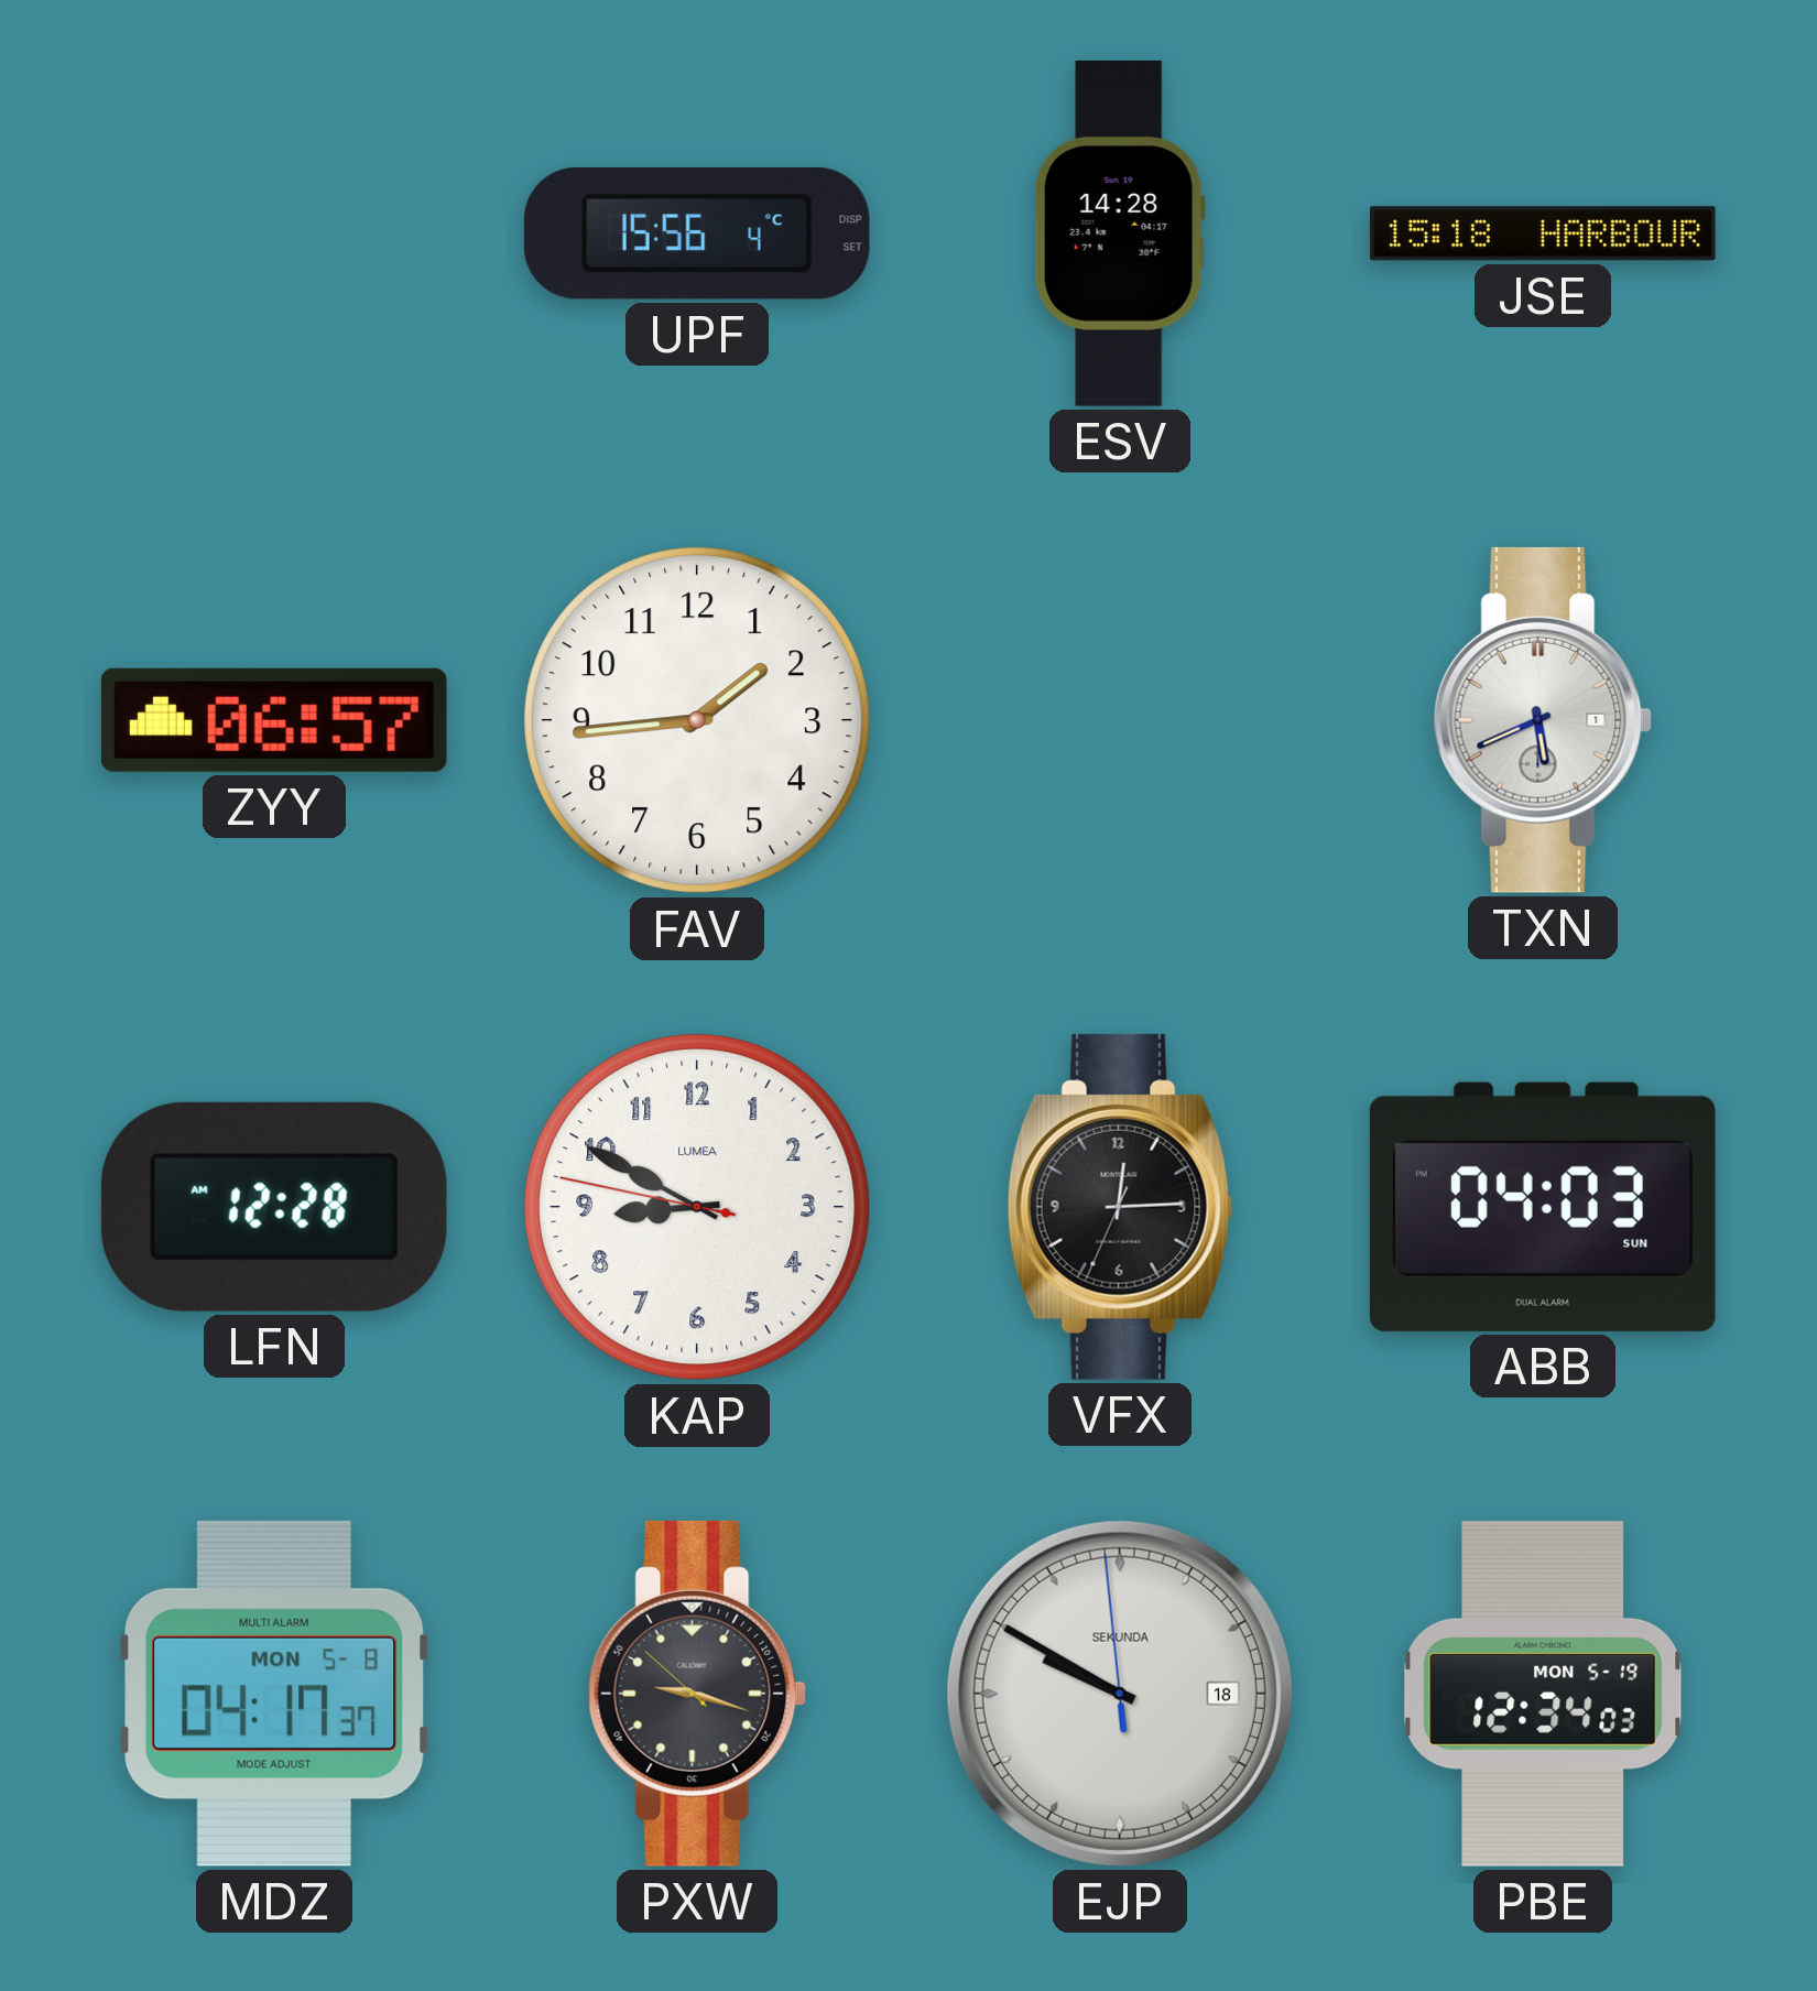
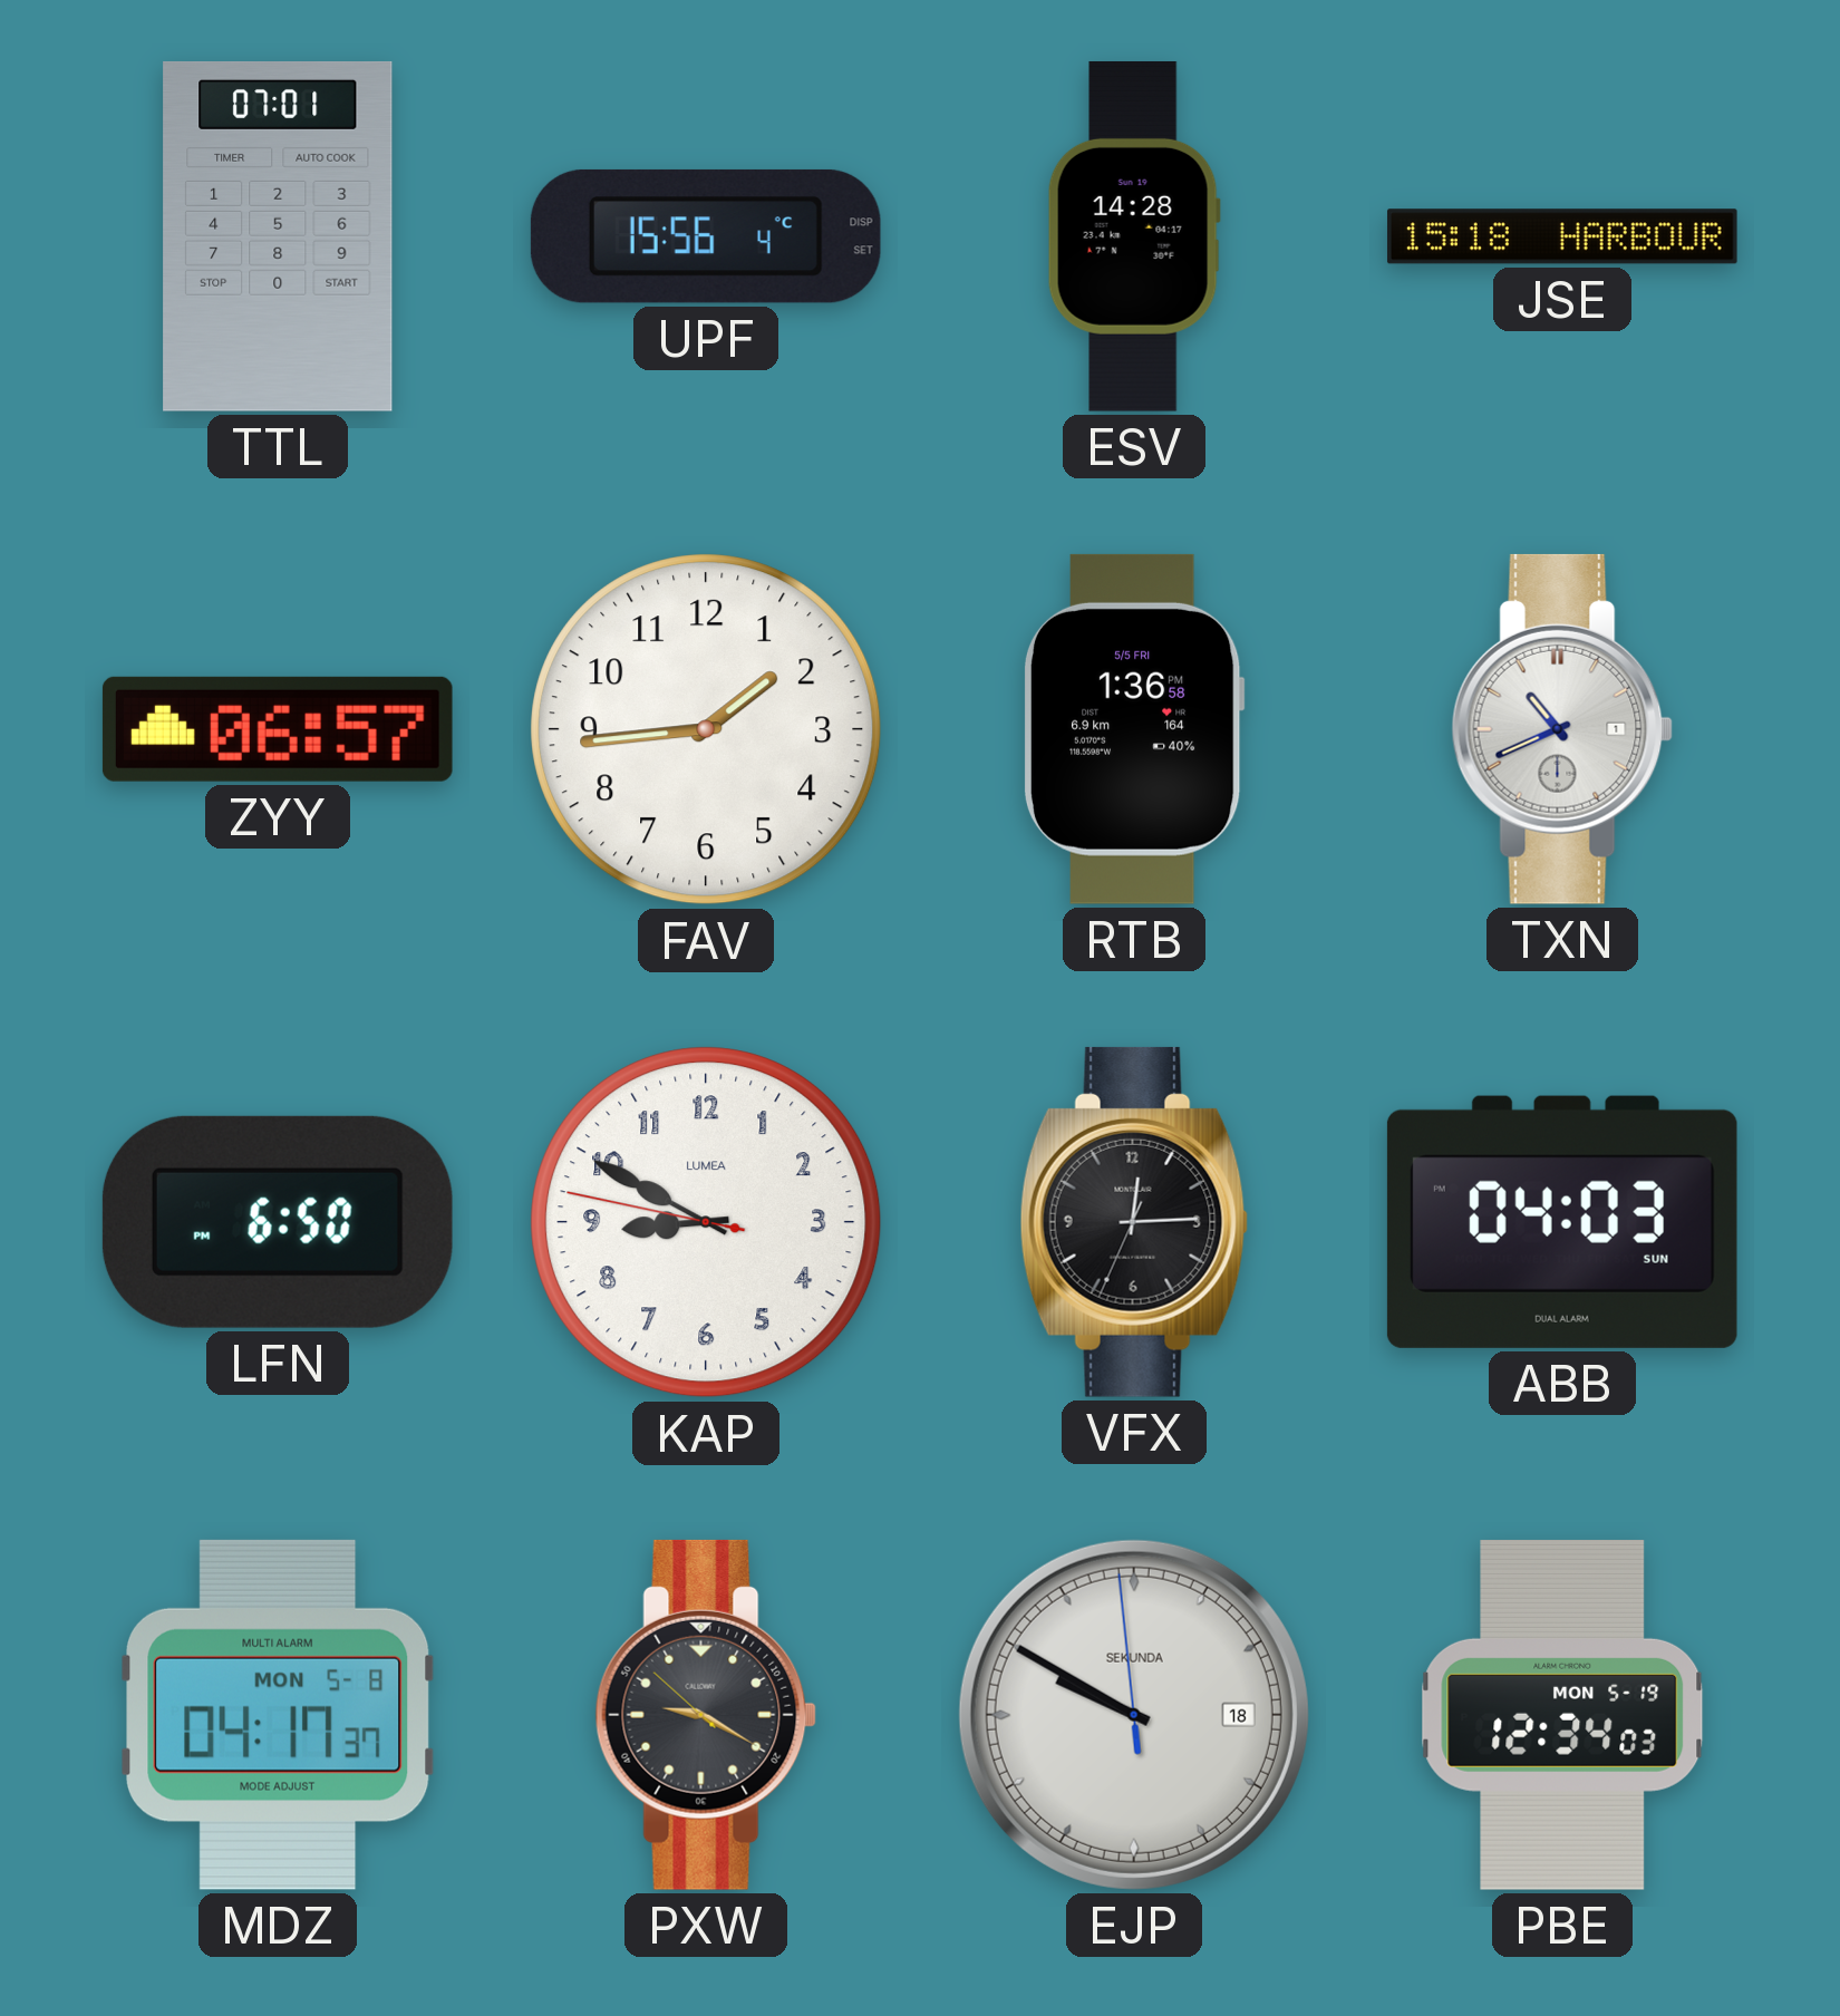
TTL: none -> 07:01
RTB: none -> 1:36
TXN: 5:41 -> 10:41
LFN: 12:28 -> 6:50
PXW: 9:17 -> 9:19
